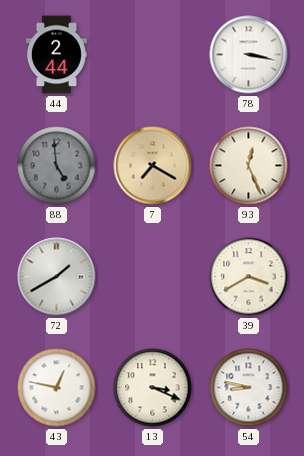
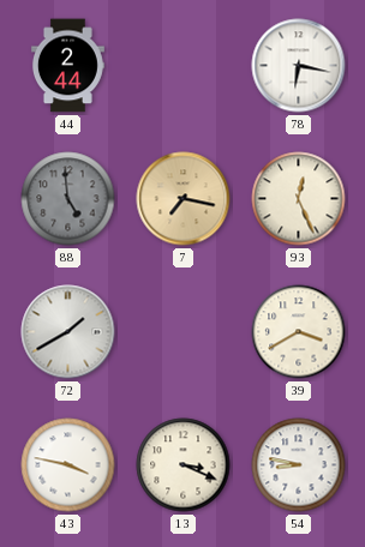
78: 3:17 -> 6:17
7: 7:20 -> 7:17
43: 12:47 -> 3:47
